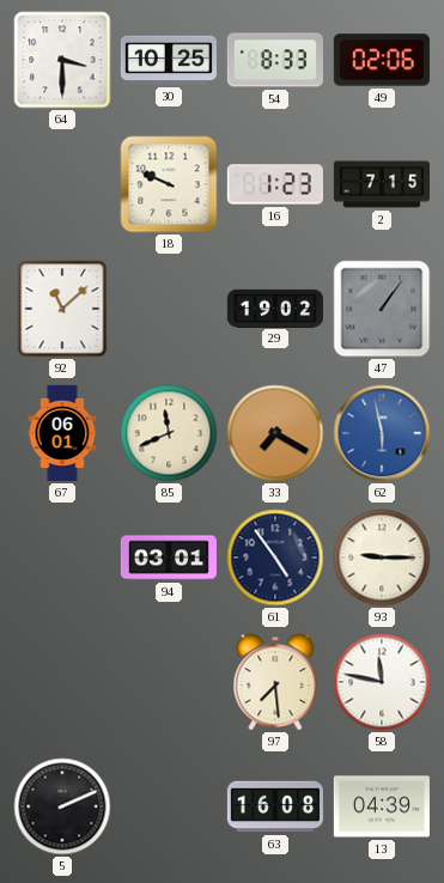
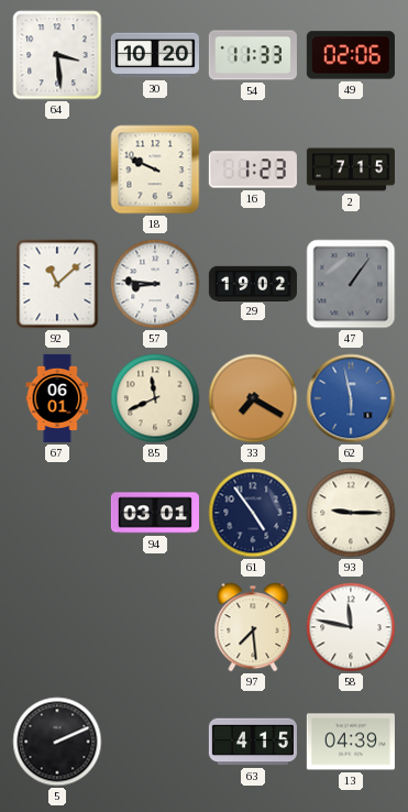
64: 3:30 -> 3:29
30: 10:25 -> 10:20
54: 8:33 -> 11:33
57: none -> 8:46
63: 16:08 -> 4:15
